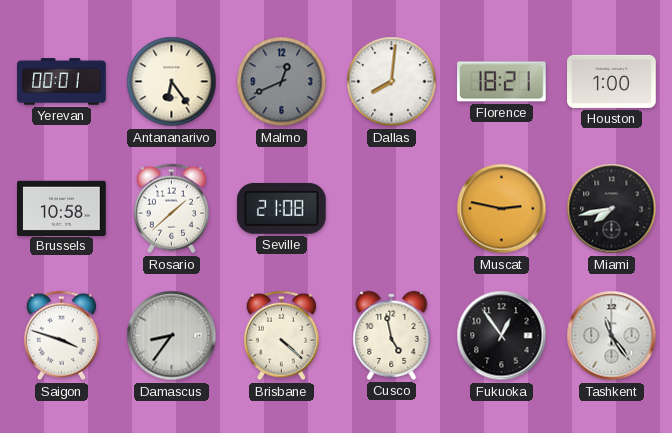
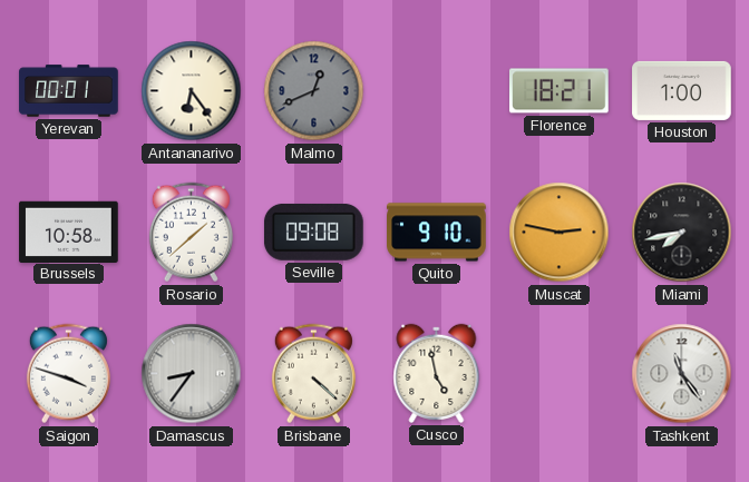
Dallas: 8:01 -> none
Seville: 21:08 -> 09:08
Quito: none -> 9:10
Fukuoka: 12:54 -> none
